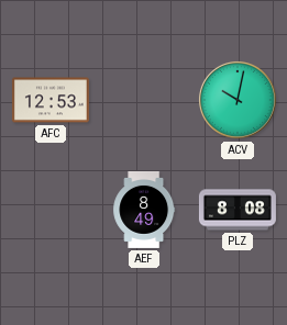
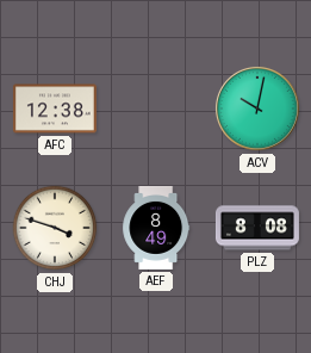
AFC: 12:53 -> 12:38
CHJ: none -> 3:48
